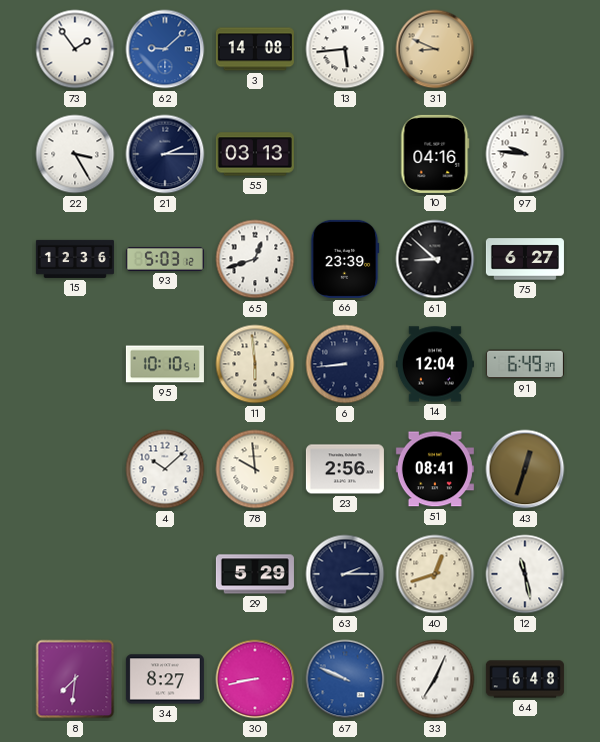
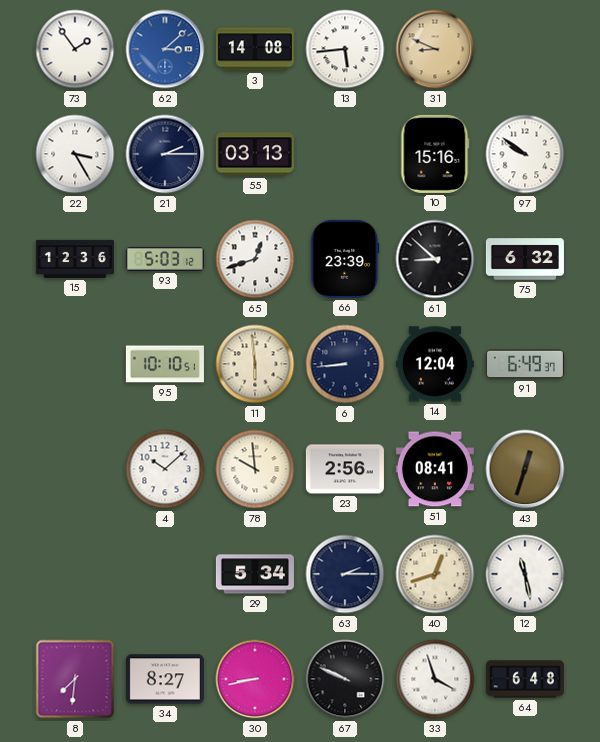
62: 9:08 -> 3:08
10: 04:16 -> 15:16
97: 9:46 -> 9:51
75: 6:27 -> 6:32
29: 5:29 -> 5:34
67 dial: blue -> black
33: 7:04 -> 3:57
